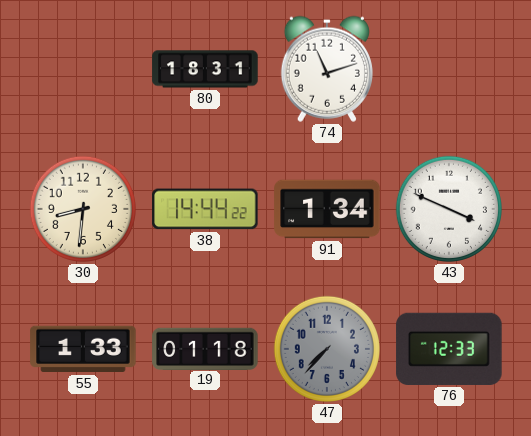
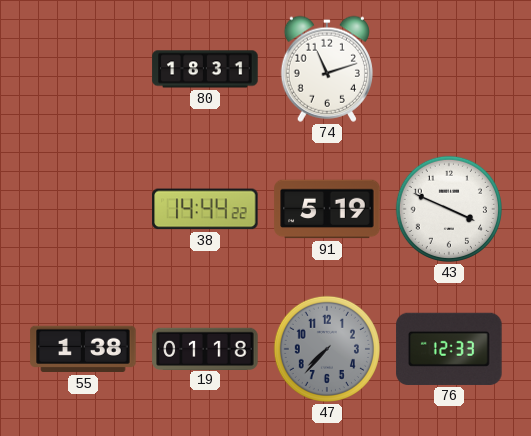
30: 8:31 -> none
91: 1:34 -> 5:19
55: 1:33 -> 1:38
